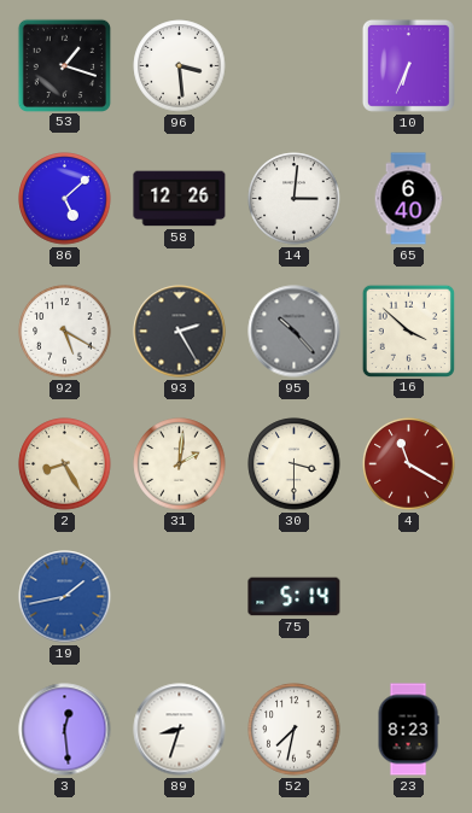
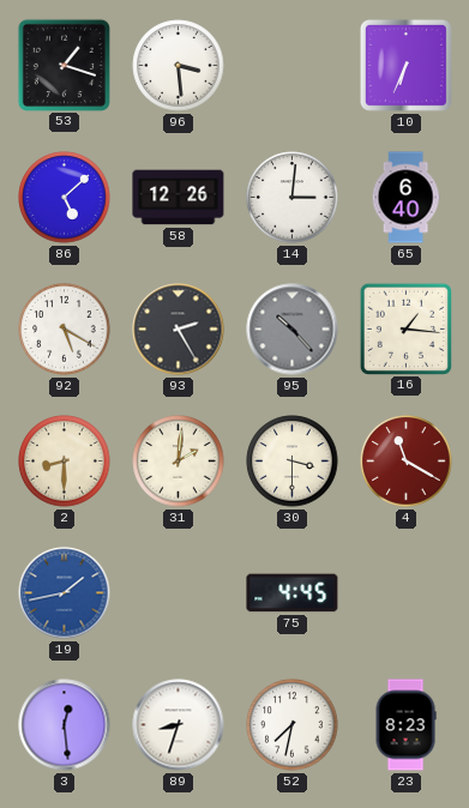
16: 3:52 -> 1:16
2: 8:25 -> 8:30
75: 5:14 -> 4:45
